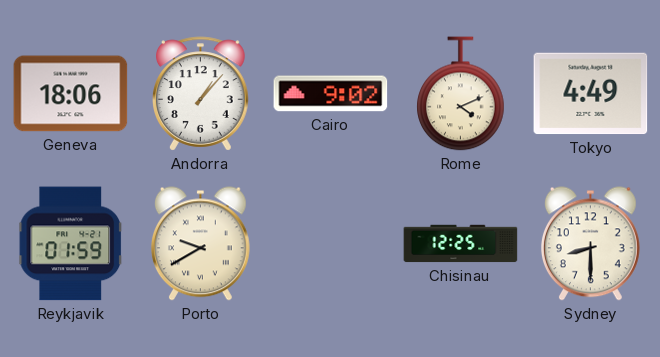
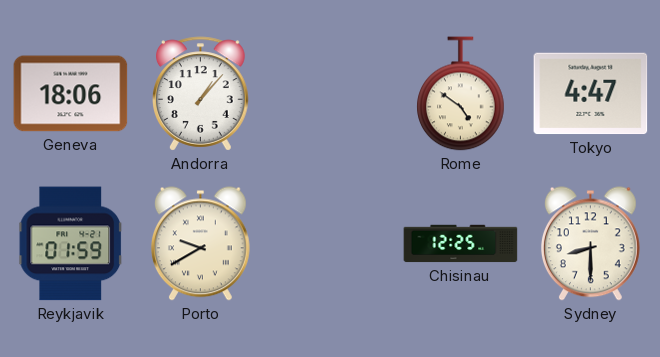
Cairo: 9:02 -> none
Rome: 4:11 -> 4:51
Tokyo: 4:49 -> 4:47
